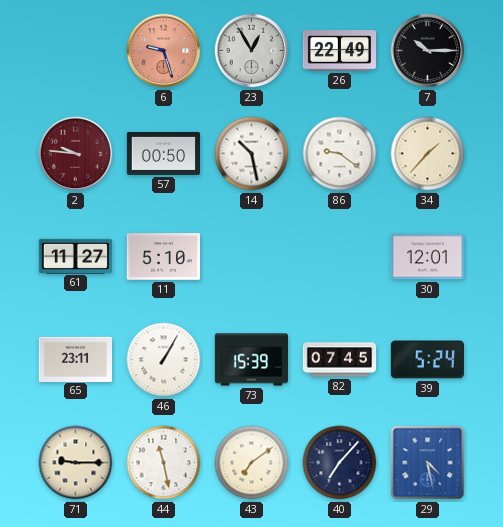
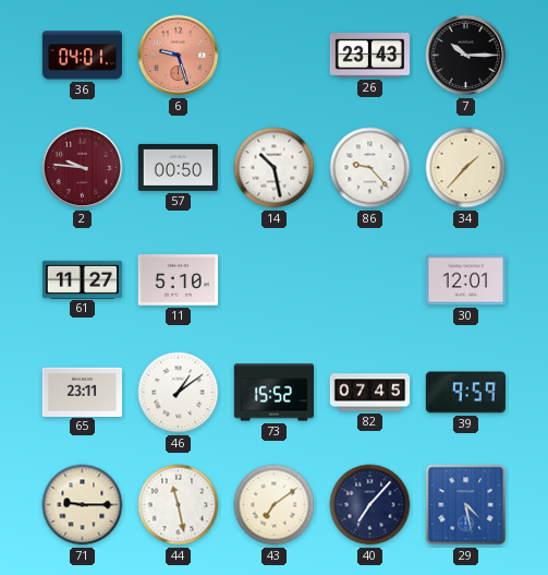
36: none -> 04:01
23: 12:55 -> none
26: 22:49 -> 23:43
86: 9:21 -> 9:23
46: 1:05 -> 1:09
73: 15:39 -> 15:52
39: 5:24 -> 9:59
